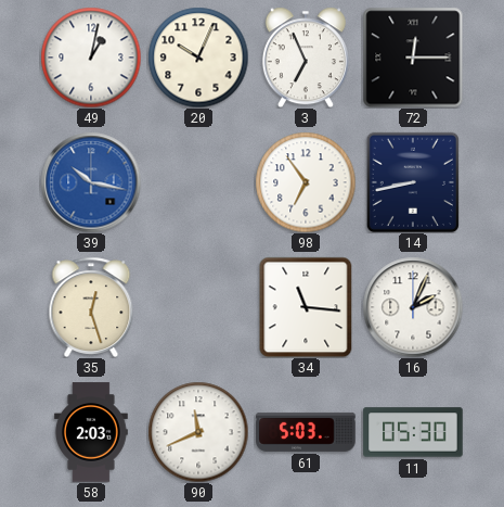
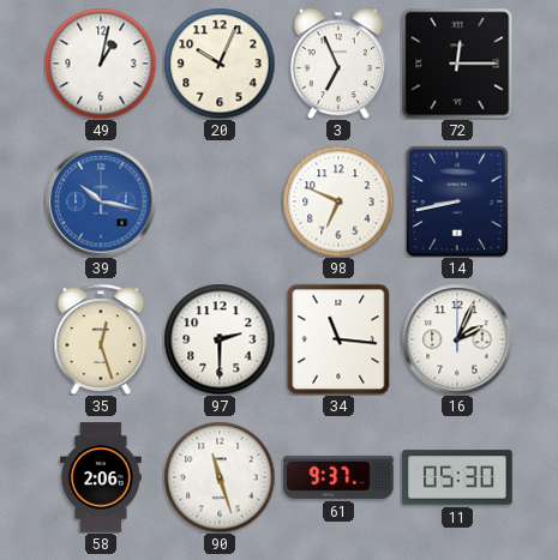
98: 6:54 -> 6:49
97: none -> 2:30
58: 2:03 -> 2:06
90: 11:41 -> 11:27
61: 5:03 -> 9:37
